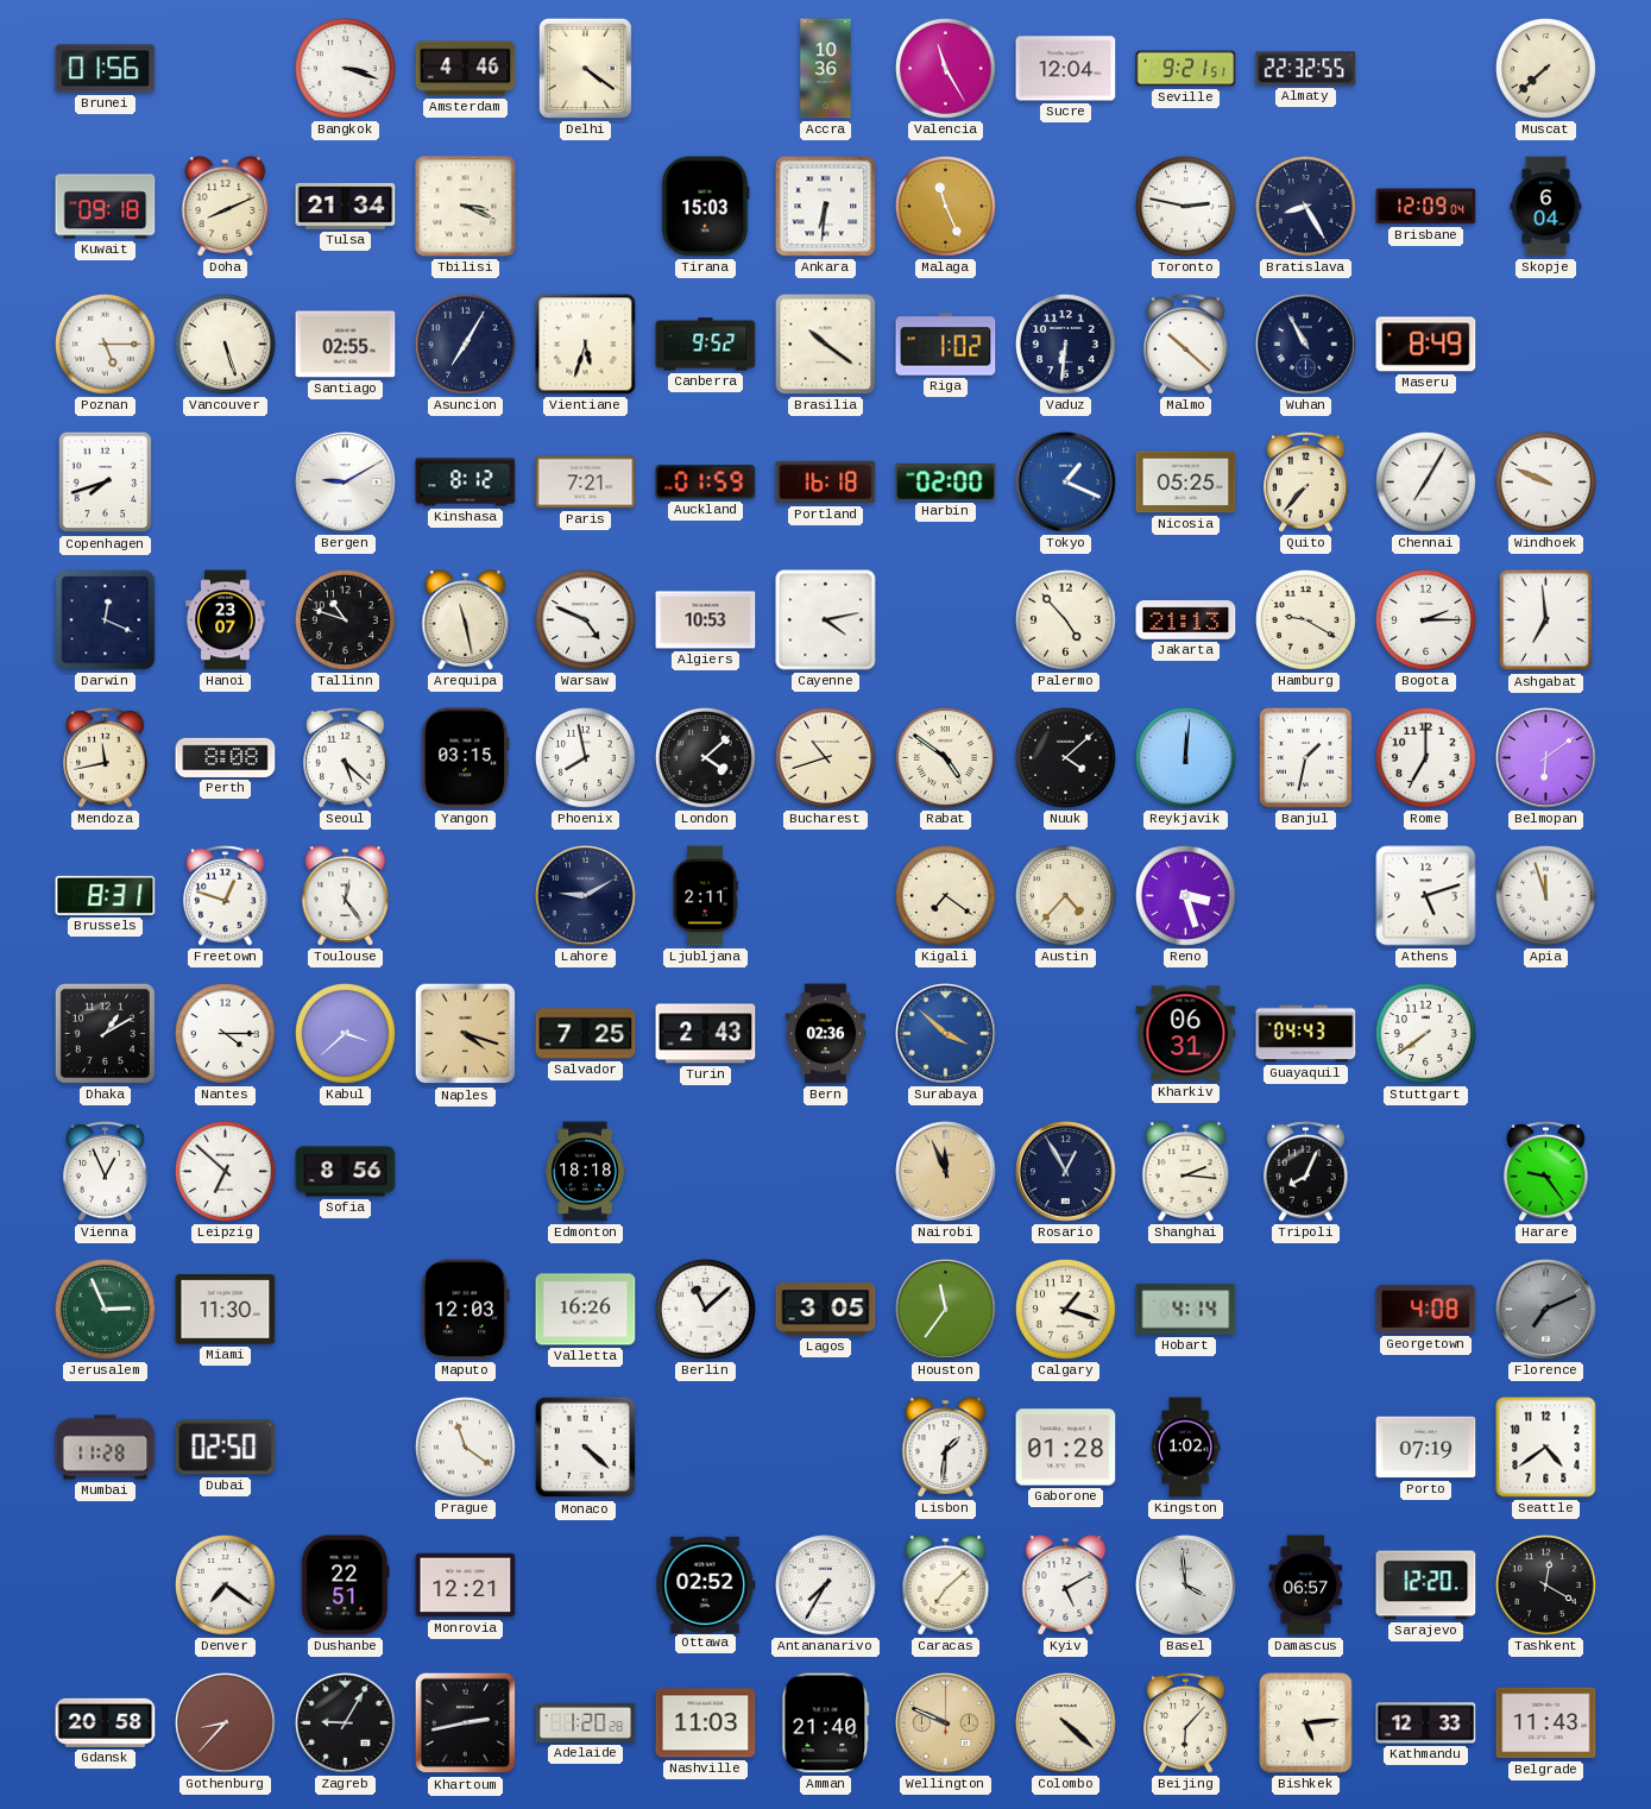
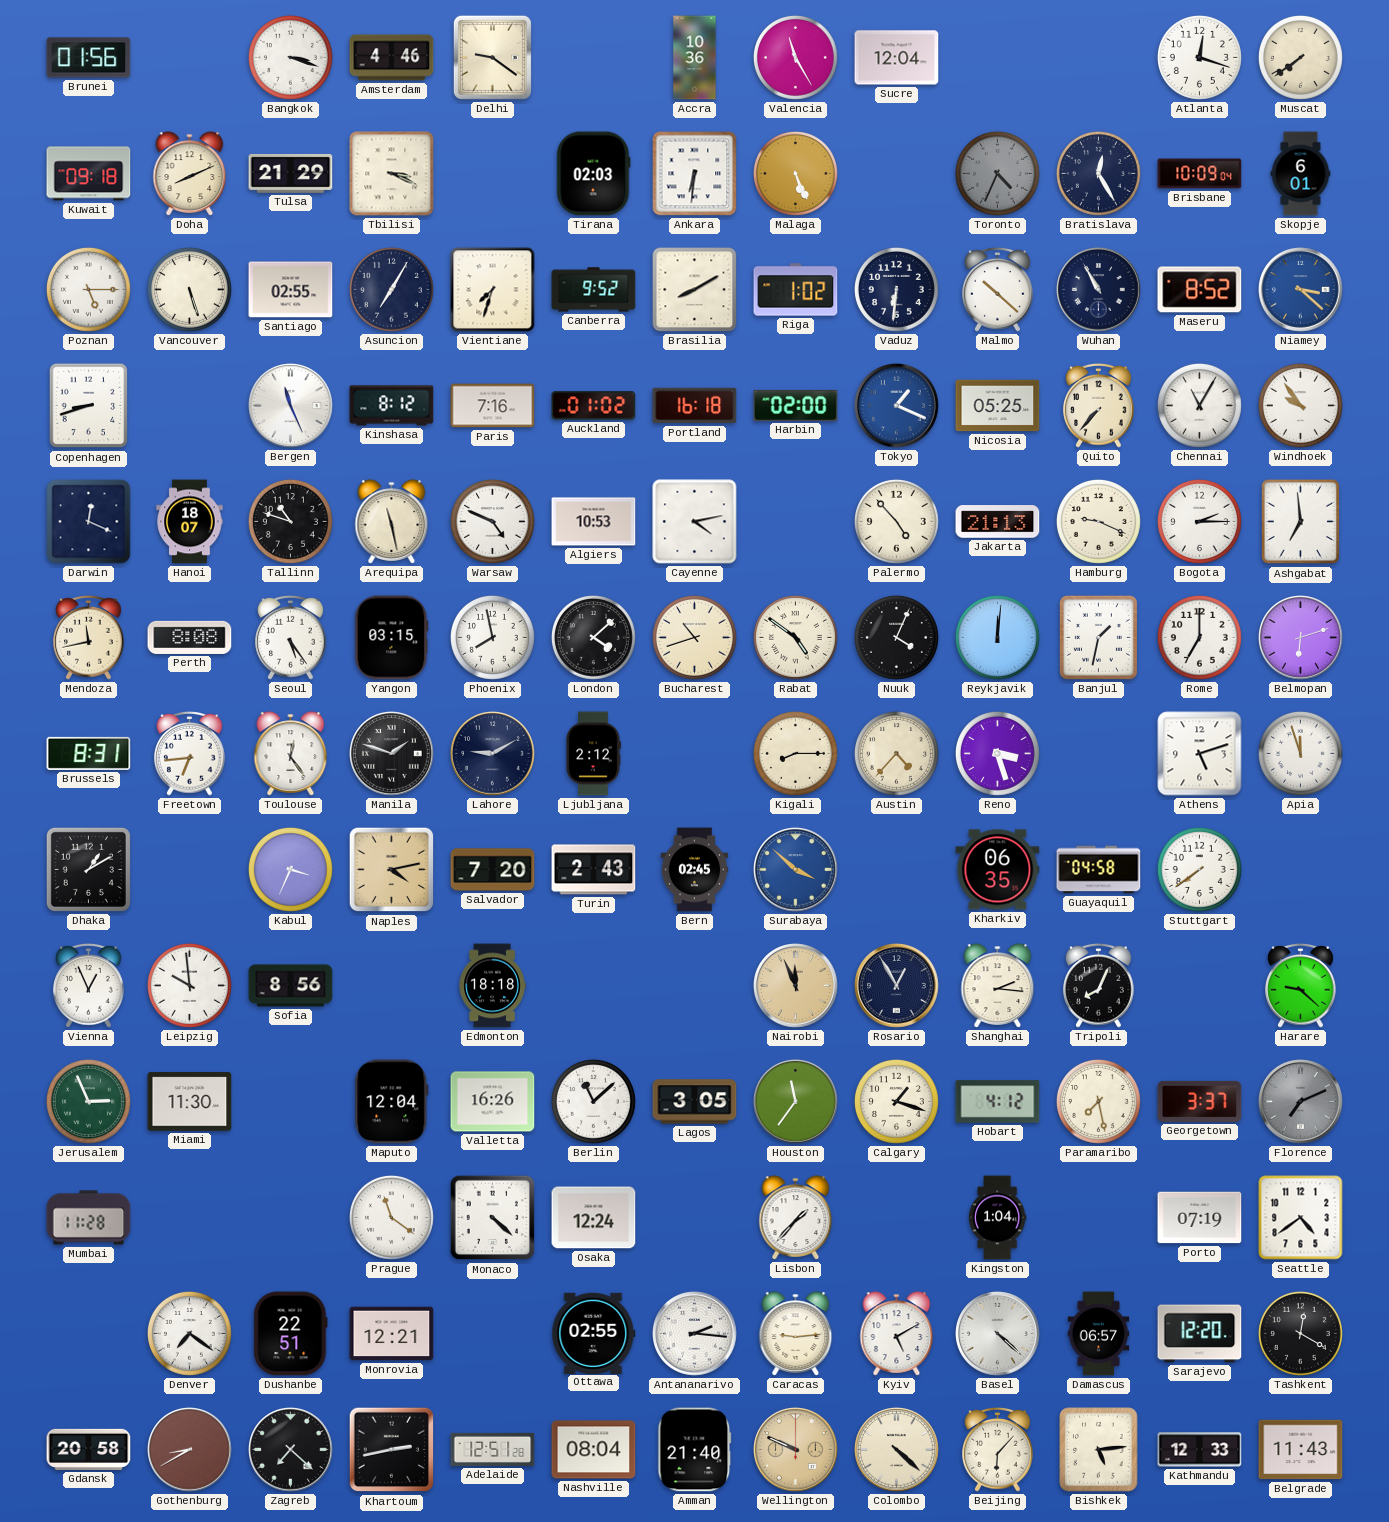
Delhi: 4:21 -> 9:21
Seville: 9:21 -> none
Almaty: 22:32 -> none
Atlanta: none -> 12:18
Muscat: 7:38 -> 7:39
Tulsa: 21:34 -> 21:29
Tirana: 15:03 -> 02:03
Malaga: 11:26 -> 5:26
Toronto: 2:47 -> 4:34
Toronto dial: white -> grey
Bratislava: 8:25 -> 12:25
Brisbane: 12:09 -> 10:09
Skopje: 6:04 -> 6:01
Vientiane: 5:33 -> 7:33
Brasilia: 10:21 -> 8:10
Maseru: 8:49 -> 8:52
Niamey: none -> 3:22
Copenhagen: 7:42 -> 8:42
Bergen: 9:10 -> 11:26
Paris: 7:21 -> 7:16
Auckland: 01:59 -> 01:02
Chennai: 7:05 -> 11:05
Windhoek: 9:49 -> 9:54
Hanoi: 23:07 -> 18:07
Hamburg: 9:20 -> 9:19
Seoul: 5:22 -> 5:24
Nuuk: 4:08 -> 4:04
Belmopan: 6:09 -> 6:12
Freetown: 12:48 -> 6:44
Manila: none -> 1:48
Ljubljana: 2:11 -> 2:12
Kigali: 7:21 -> 8:15
Nantes: 4:15 -> none
Kabul: 3:38 -> 3:34
Naples: 4:18 -> 4:13
Salvador: 7:25 -> 7:20
Bern: 02:36 -> 02:45
Kharkiv: 06:31 -> 06:35
Guayaquil: 04:43 -> 04:58
Leipzig: 6:52 -> 9:59
Harare: 9:24 -> 9:22
Maputo: 12:03 -> 12:04
Hobart: 4:14 -> 4:12
Paramaribo: none -> 7:28
Georgetown: 4:08 -> 3:37
Dubai: 02:50 -> none
Osaka: none -> 12:24
Lisbon: 1:31 -> 1:37
Gaborone: 01:28 -> none
Kingston: 1:02 -> 1:04
Ottawa: 02:52 -> 02:55
Antananarivo: 7:35 -> 2:16
Caracas: 7:08 -> 9:14
Basel: 3:59 -> 4:22
Gothenburg: 8:37 -> 8:40
Zagreb: 9:05 -> 7:22
Adelaide: 1:20 -> 12:51
Nashville: 11:03 -> 08:04
